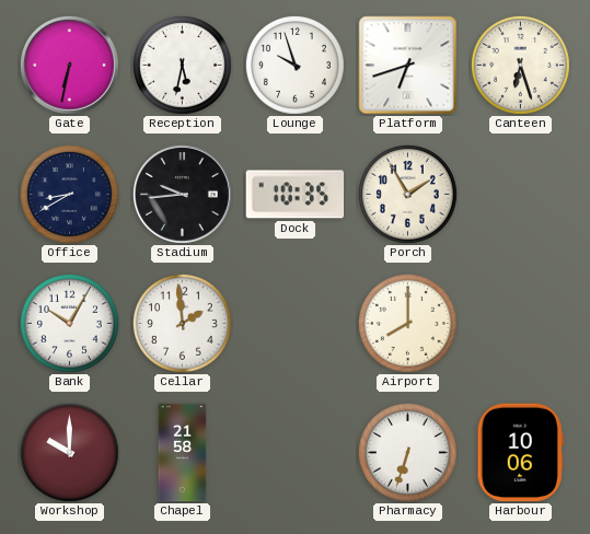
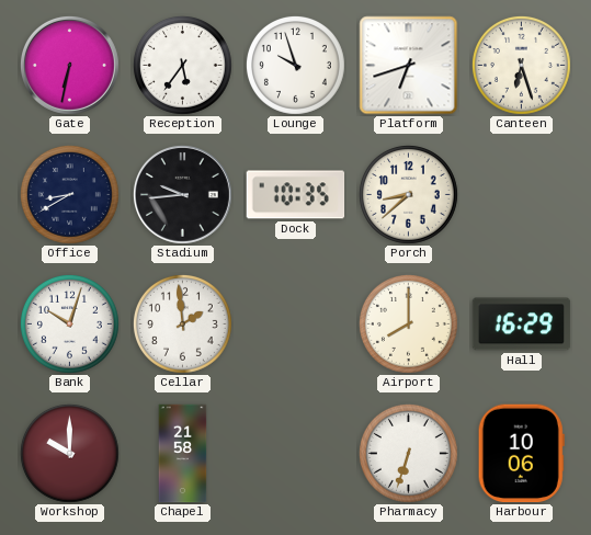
Reception: 5:32 -> 5:36
Porch: 1:55 -> 8:38
Bank: 10:05 -> 10:03
Hall: none -> 16:29
